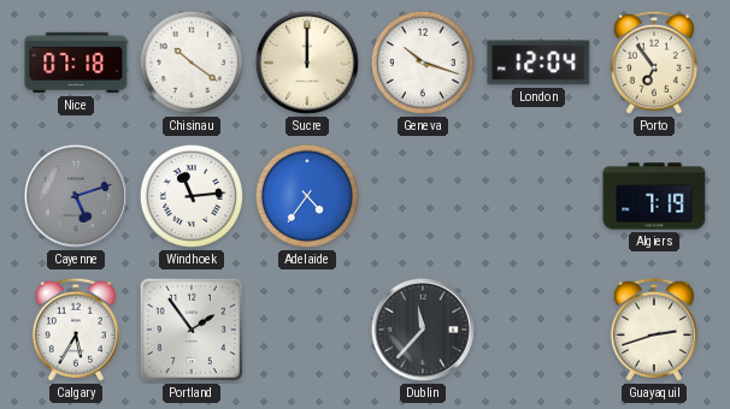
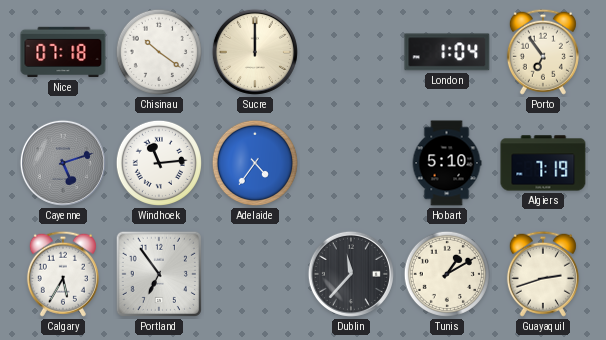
Geneva: 10:18 -> none
London: 12:04 -> 1:04
Hobart: none -> 5:10
Portland: 1:54 -> 6:54
Tunis: none -> 1:10
